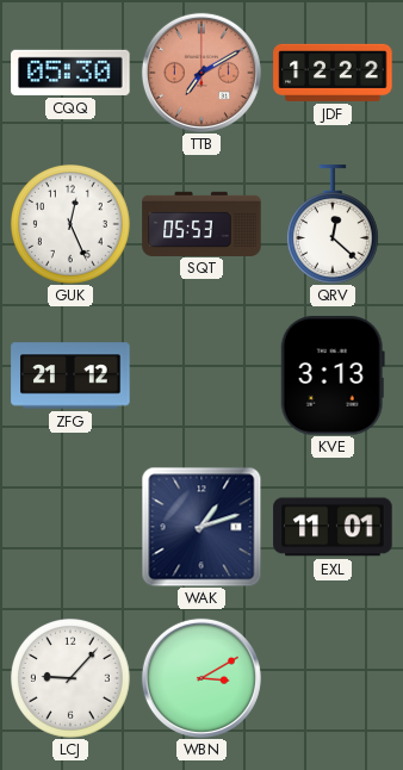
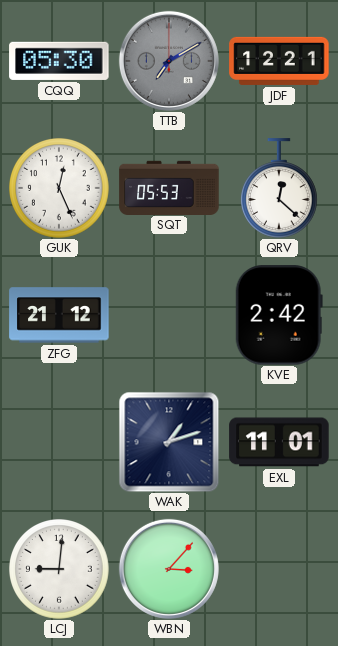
TTB dial: salmon -> grey
JDF: 12:22 -> 12:21
KVE: 3:13 -> 2:42
LCJ: 9:07 -> 9:01
WBN: 3:10 -> 3:07
